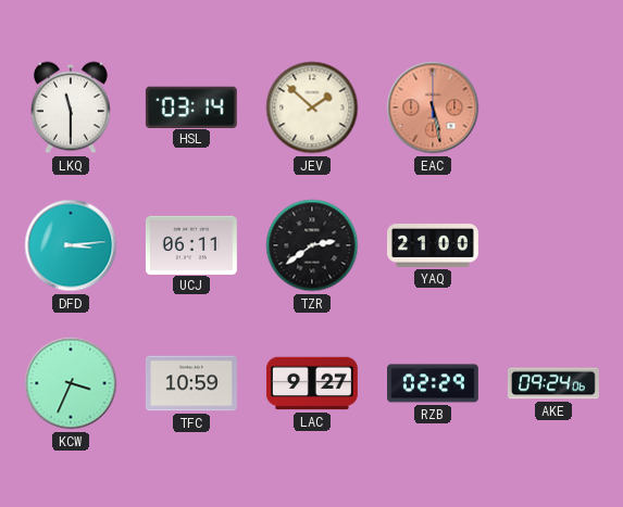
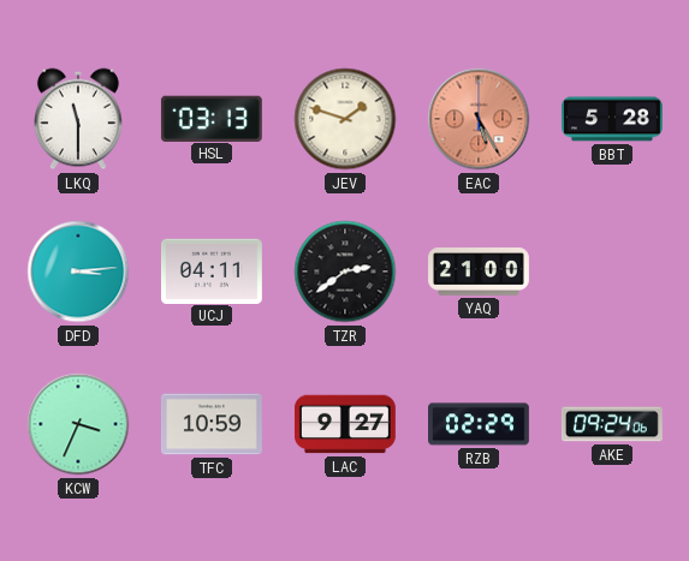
HSL: 03:14 -> 03:13
JEV: 1:52 -> 1:48
EAC: 5:28 -> 5:25
BBT: none -> 5:28
UCJ: 06:11 -> 04:11
